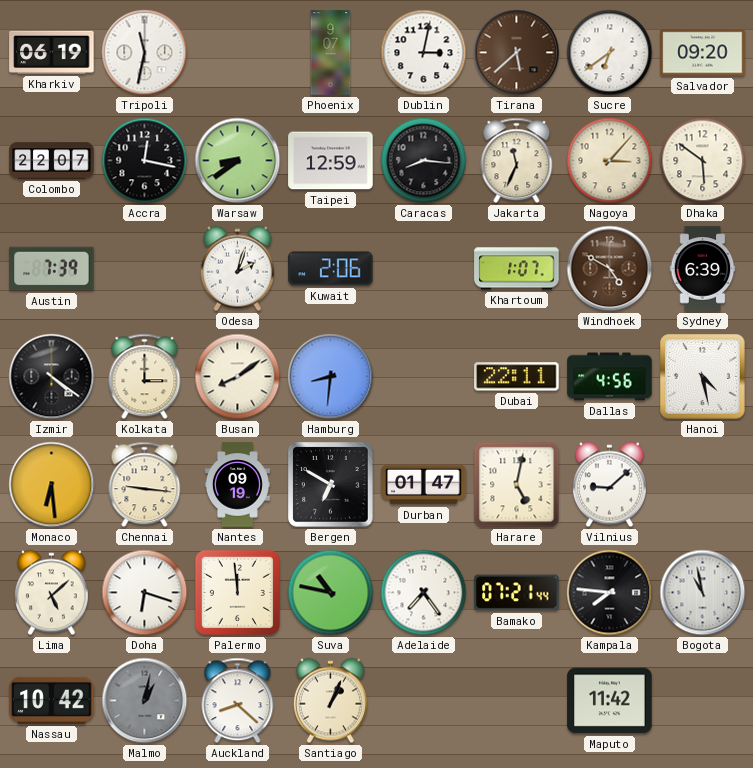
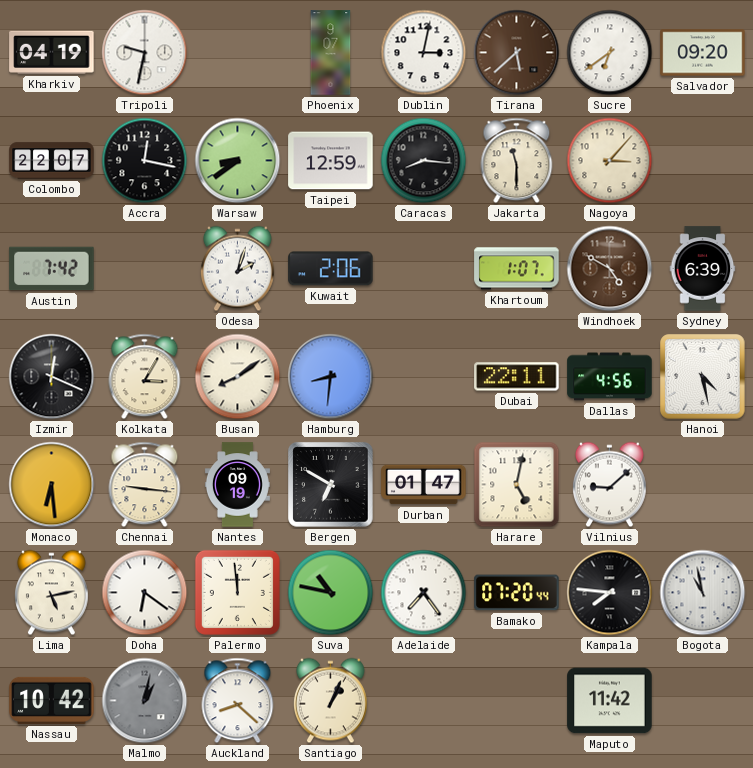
Kharkiv: 06:19 -> 04:19
Tripoli: 11:32 -> 9:32
Jakarta: 11:34 -> 11:30
Dhaka: 5:51 -> none
Austin: 7:39 -> 7:42
Izmir: 4:21 -> 12:19
Kolkata: 3:00 -> 3:05
Lima: 5:08 -> 5:13
Doha: 6:18 -> 6:21
Bamako: 07:21 -> 07:20
